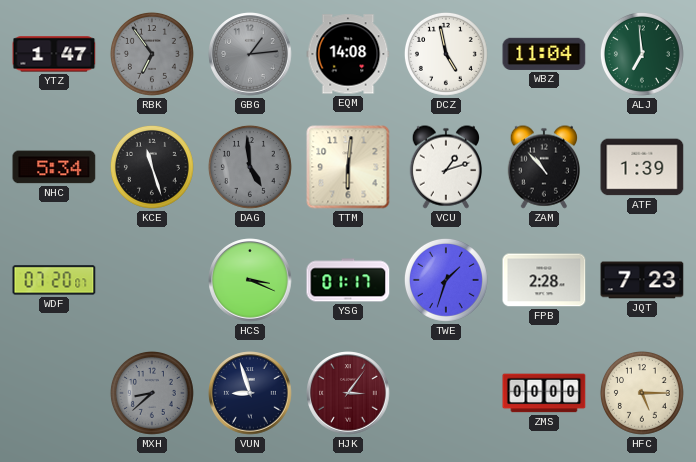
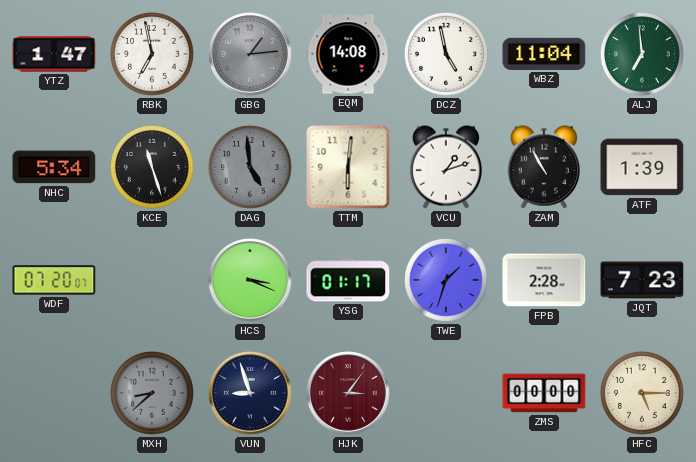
RBK: 6:54 -> 6:58
RBK dial: grey -> white
ZAM: 10:53 -> 10:55
